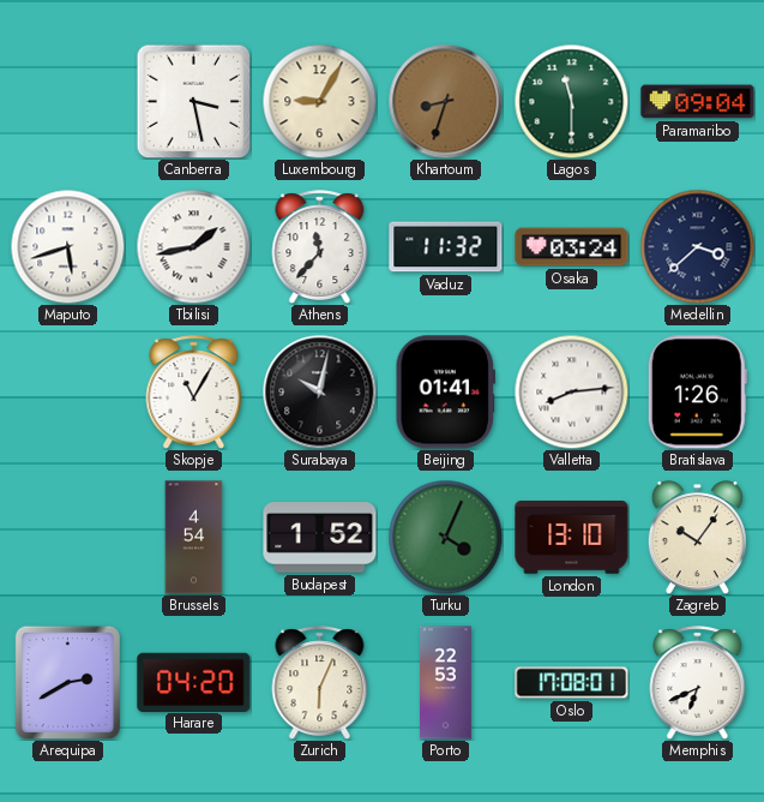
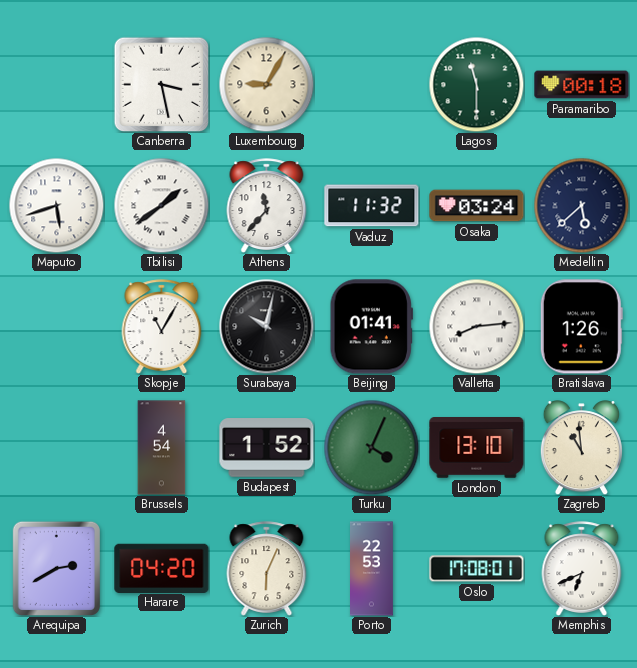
Khartoum: 8:33 -> none
Paramaribo: 09:04 -> 00:18
Tbilisi: 1:43 -> 1:39
Medellin: 3:38 -> 5:38
Zagreb: 10:06 -> 10:59
